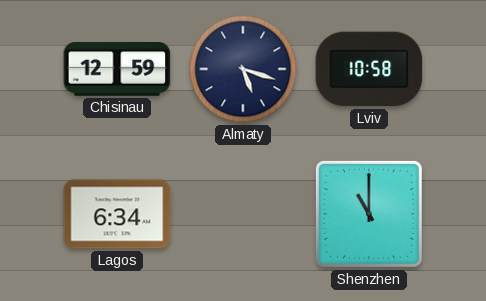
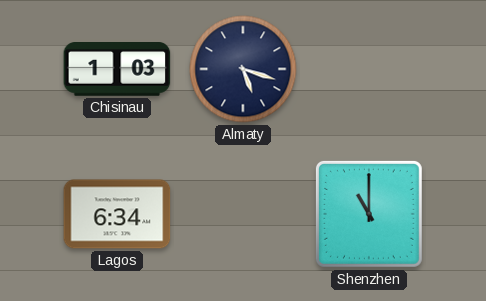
Chisinau: 12:59 -> 1:03
Lviv: 10:58 -> none
